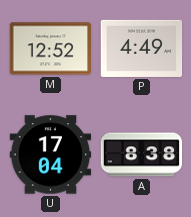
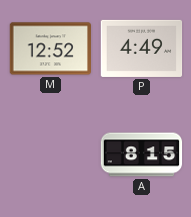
U: 17:04 -> none
A: 8:38 -> 8:15
